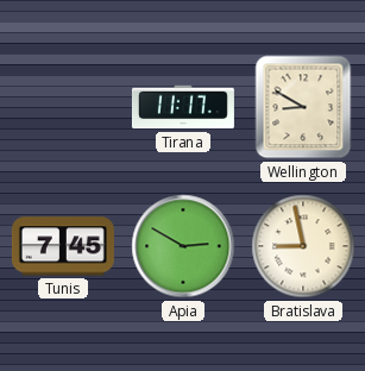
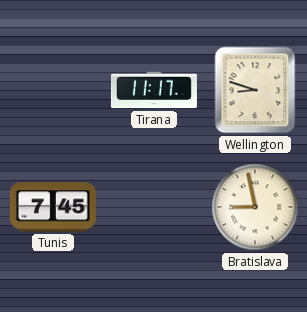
Wellington: 8:50 -> 8:48
Apia: 2:50 -> none
